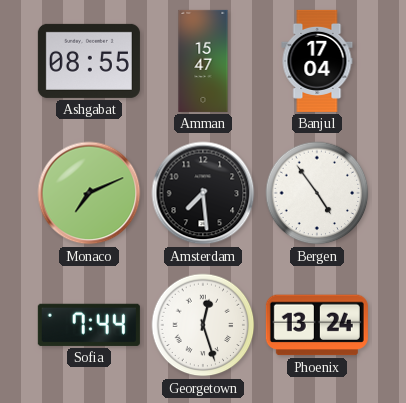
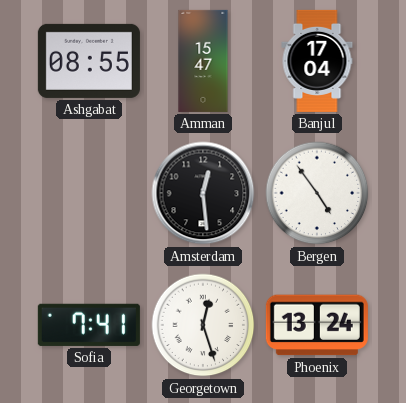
Monaco: 7:11 -> none
Amsterdam: 7:29 -> 12:29
Sofia: 7:44 -> 7:41
